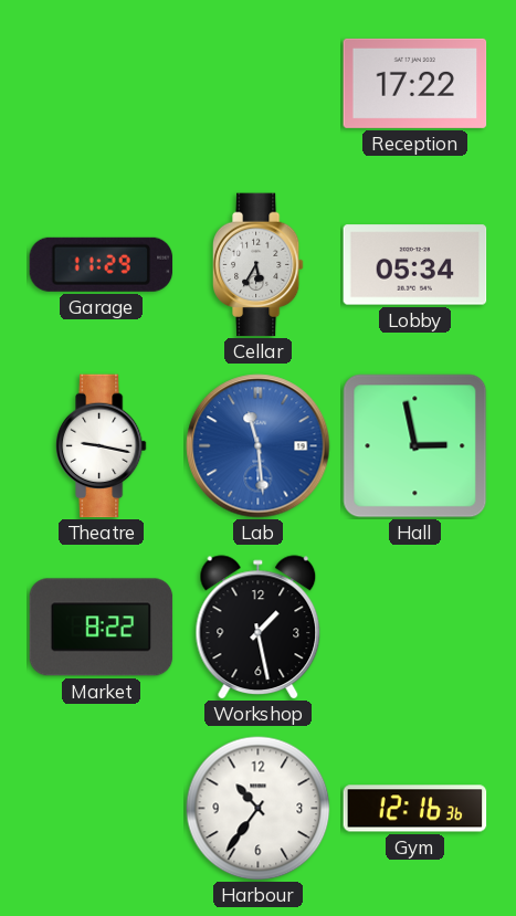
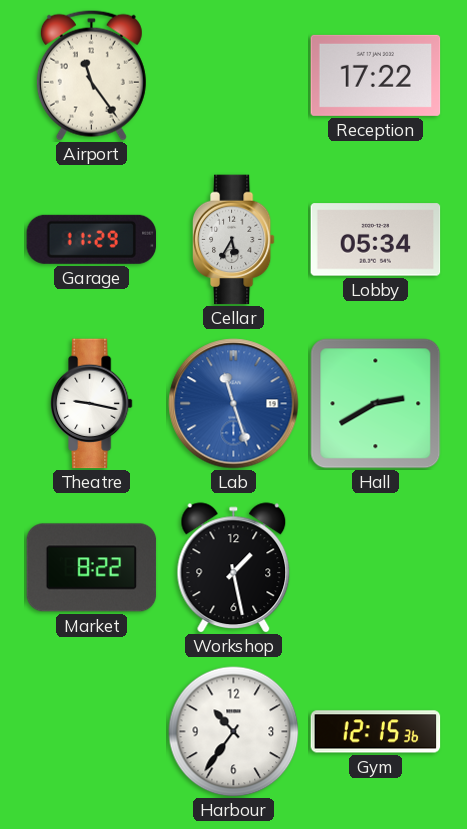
Airport: none -> 11:24
Lab: 11:29 -> 11:27
Hall: 2:58 -> 2:40
Gym: 12:16 -> 12:15
